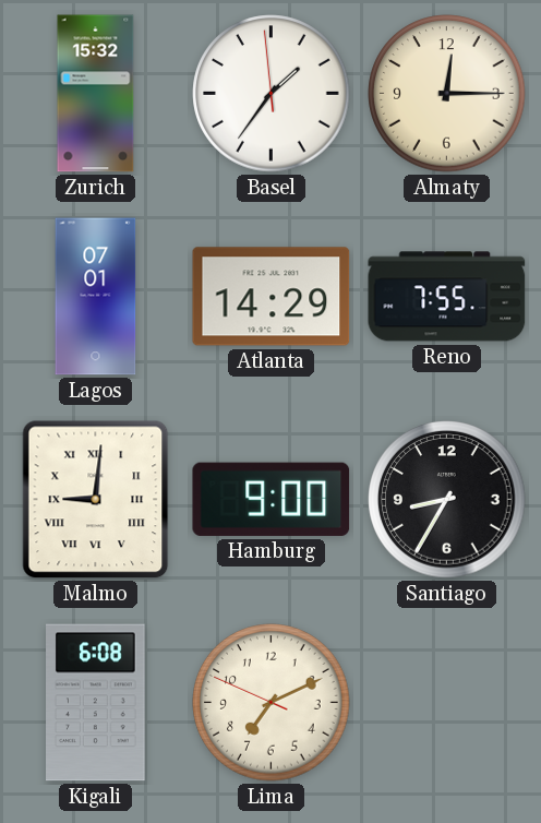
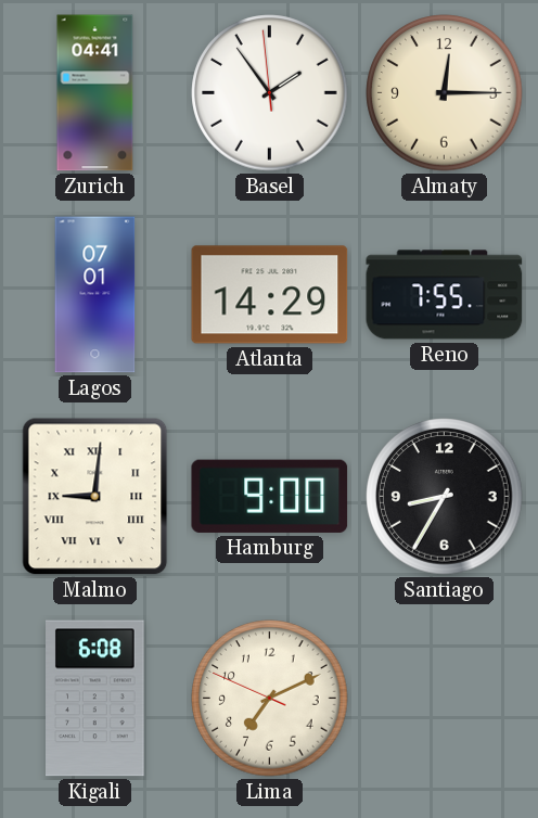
Zurich: 15:32 -> 04:41
Basel: 1:35 -> 1:53
